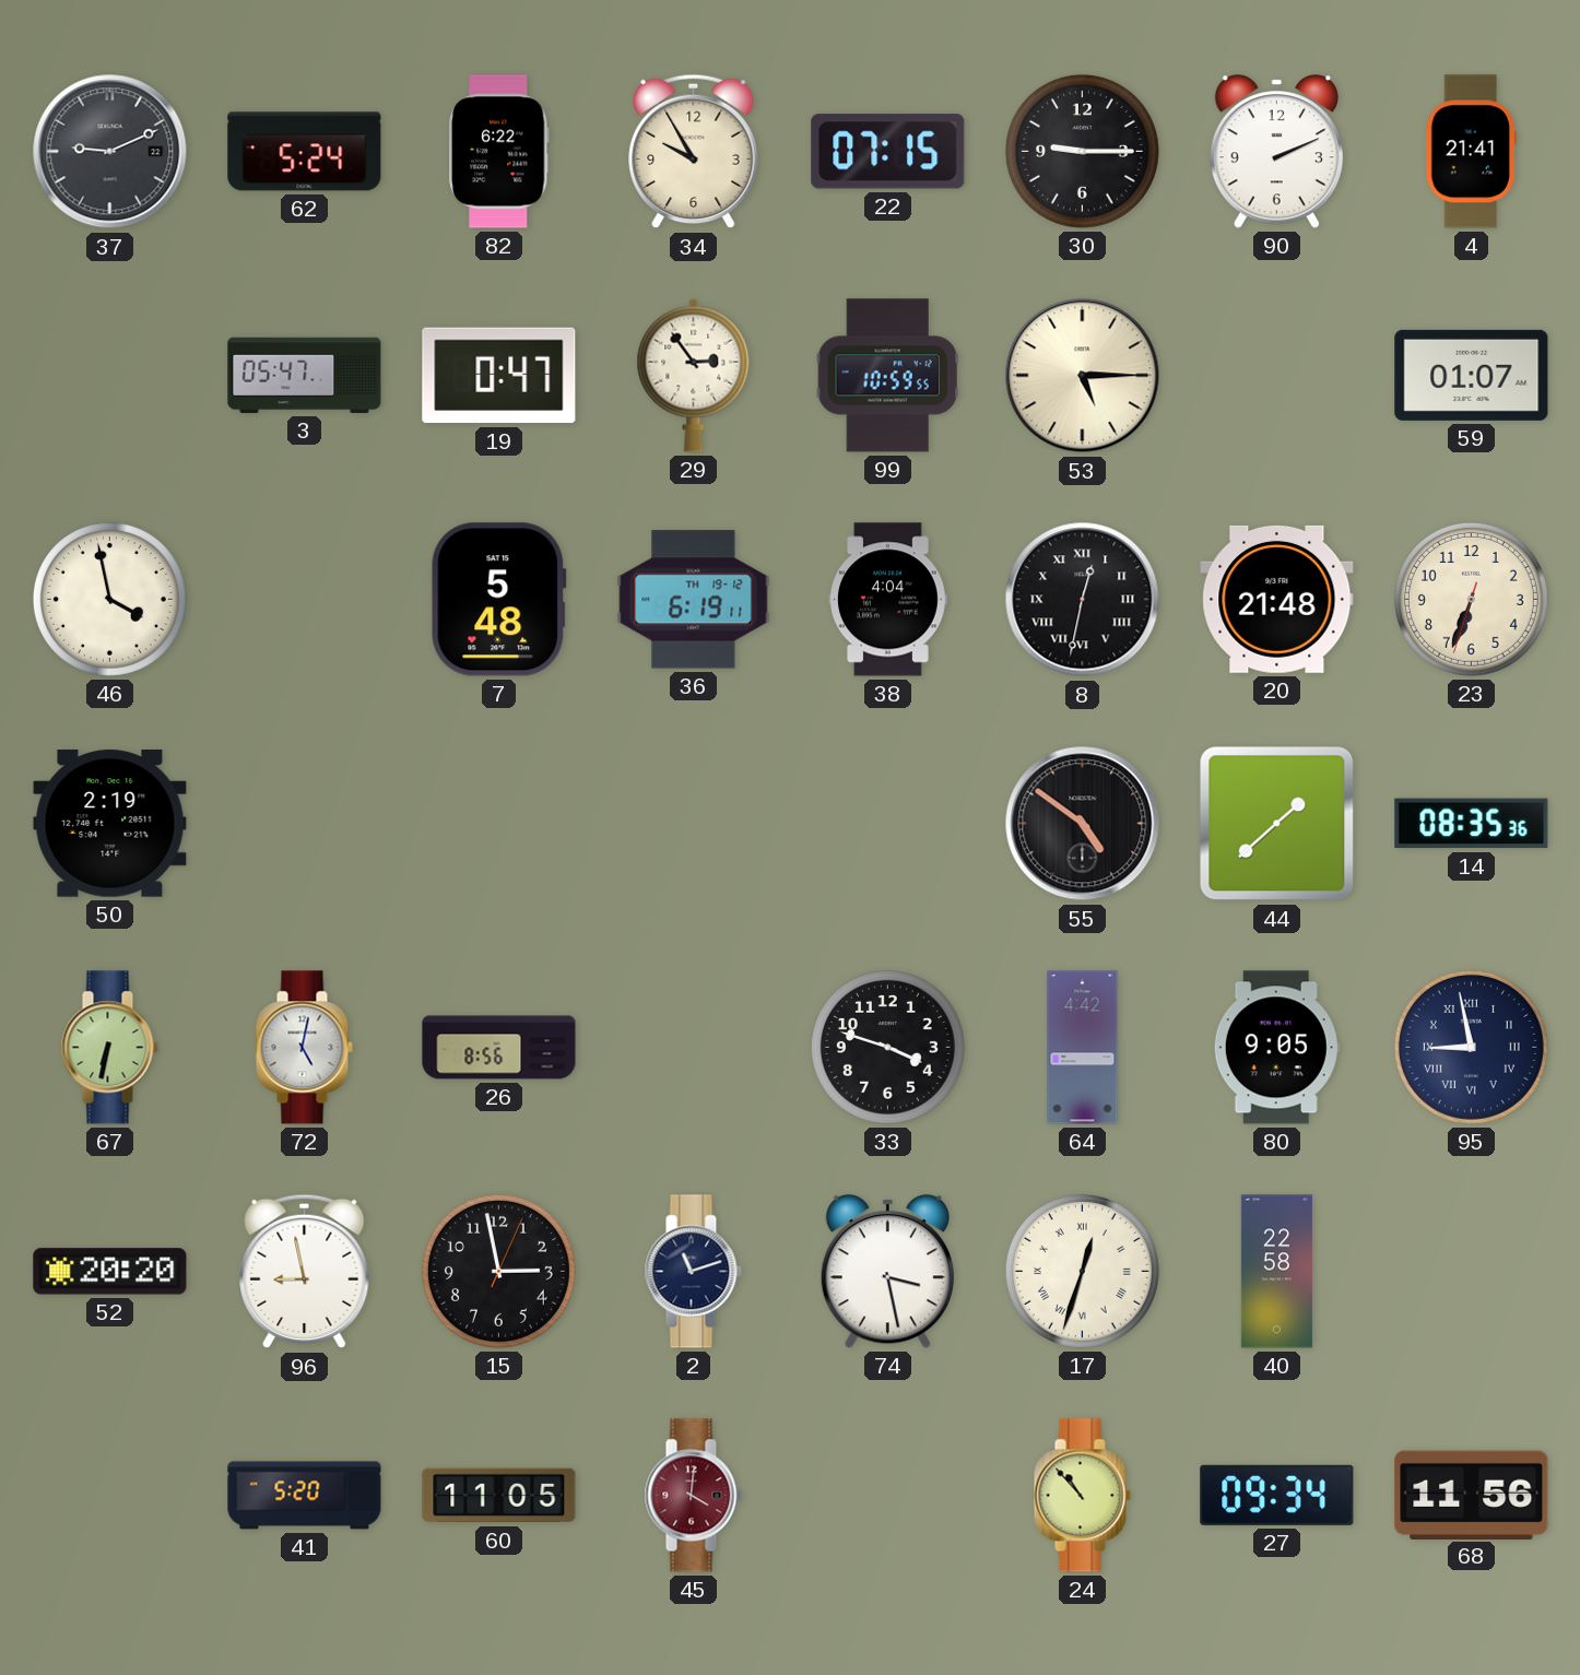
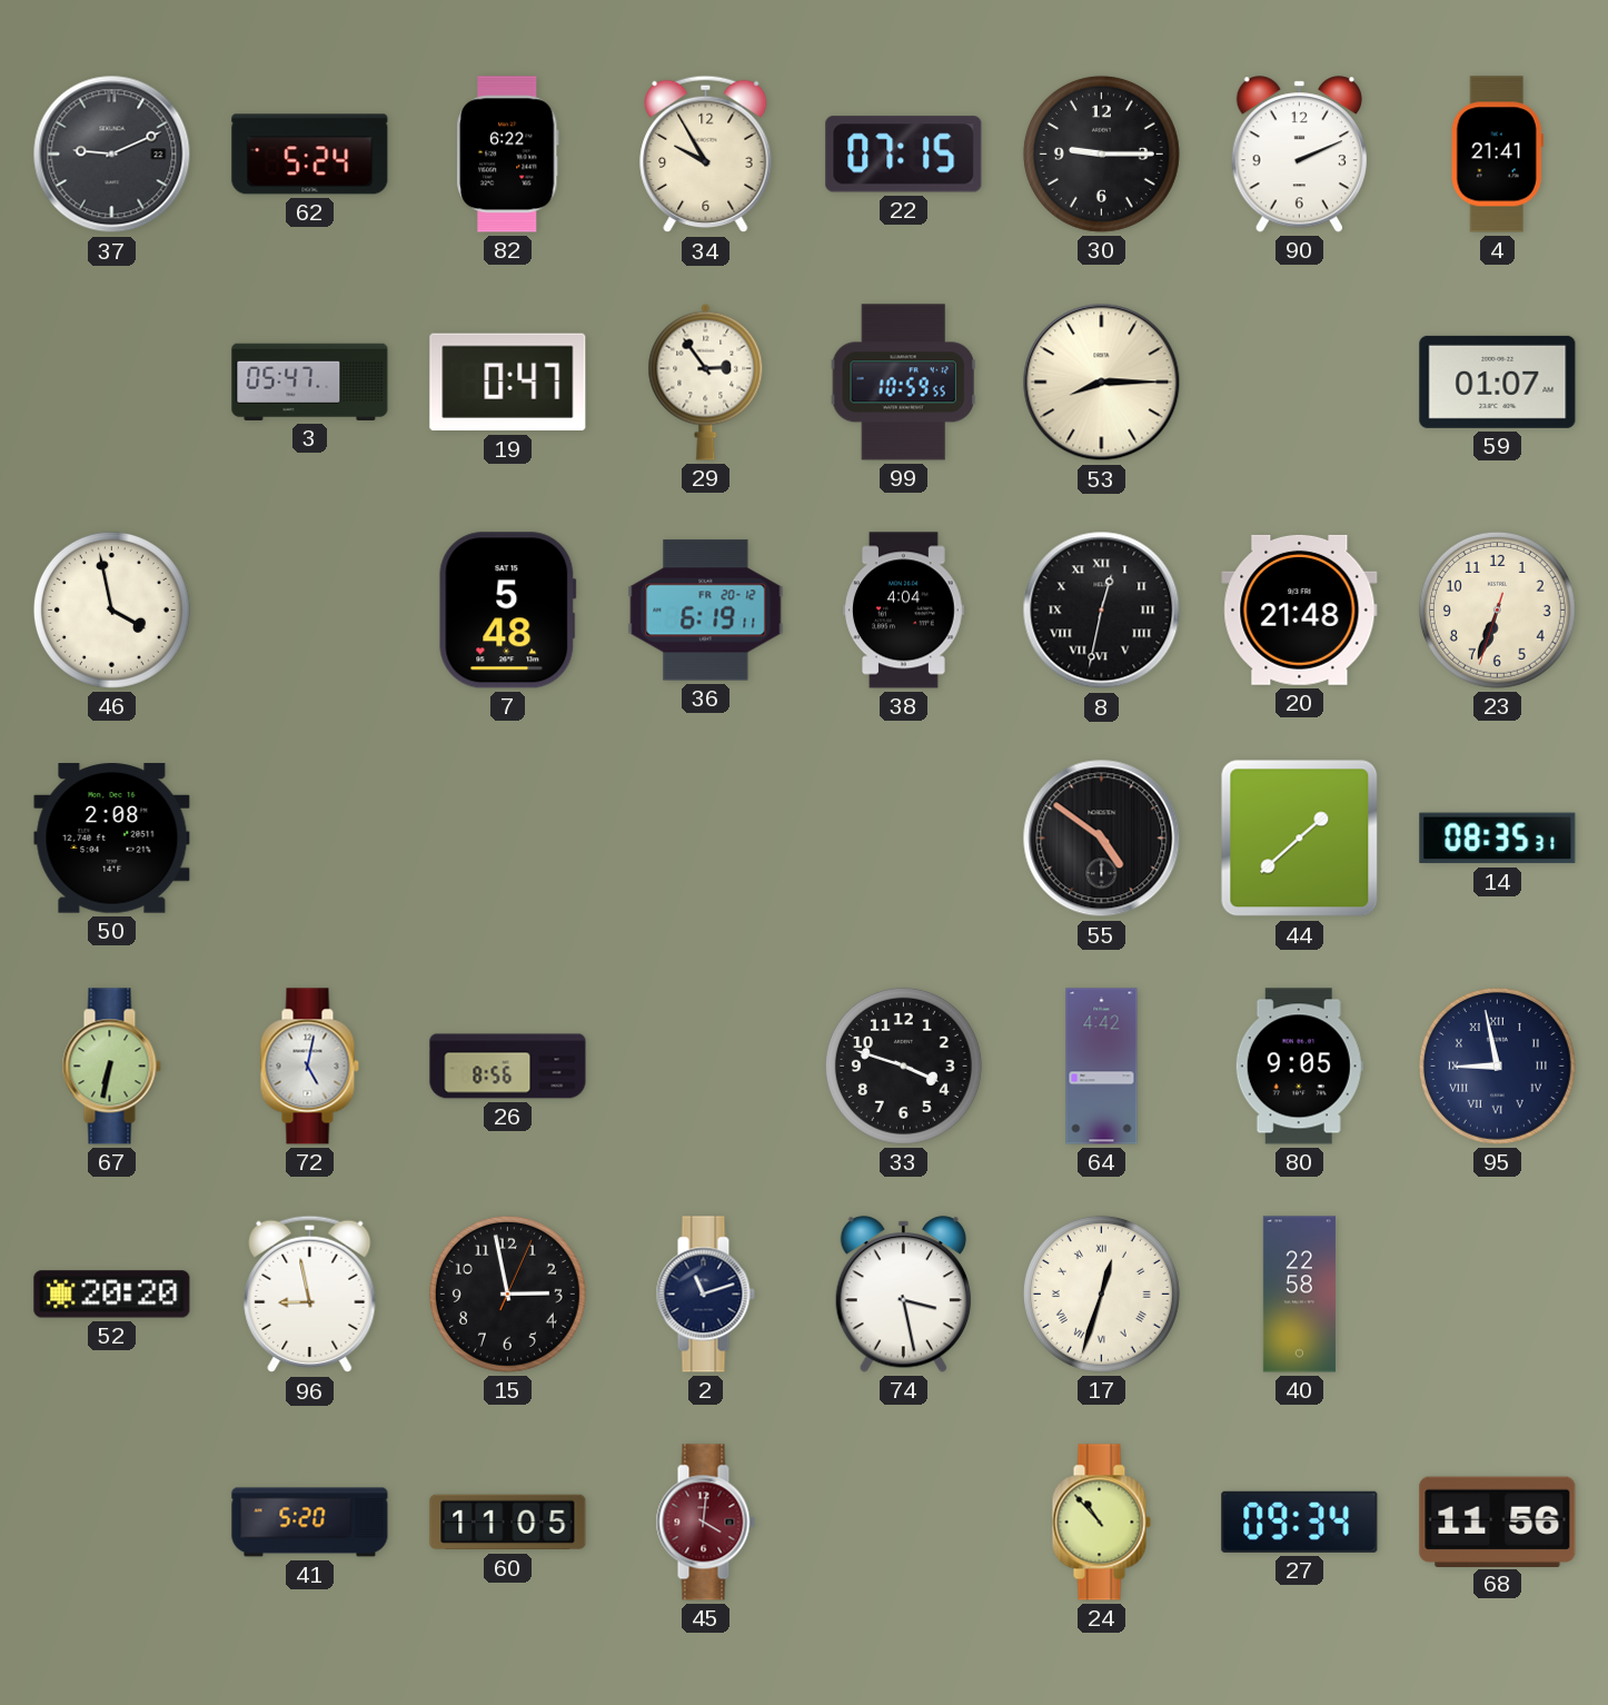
53: 5:15 -> 8:15
36 date: TH 19-12 -> FR 20-12
50: 2:19 -> 2:08
14: 08:35:36 -> 08:35:31
